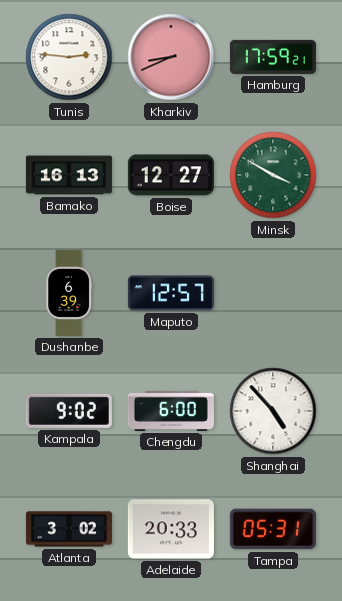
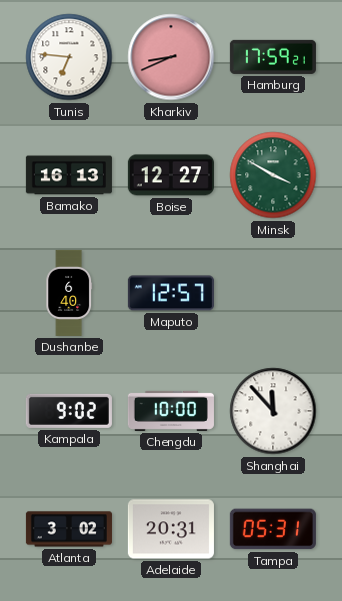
Tunis: 2:46 -> 6:46
Dushanbe: 6:39 -> 6:40
Chengdu: 6:00 -> 10:00
Shanghai: 4:53 -> 11:53
Adelaide: 20:33 -> 20:31
